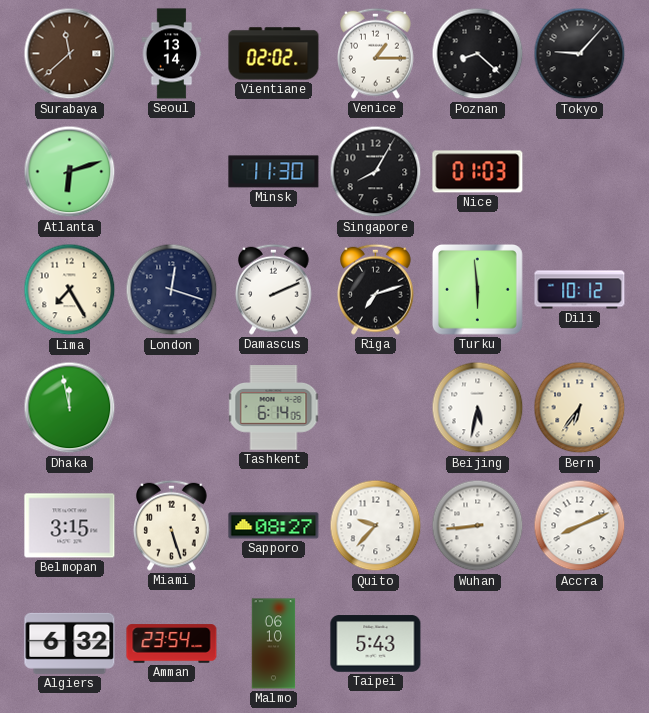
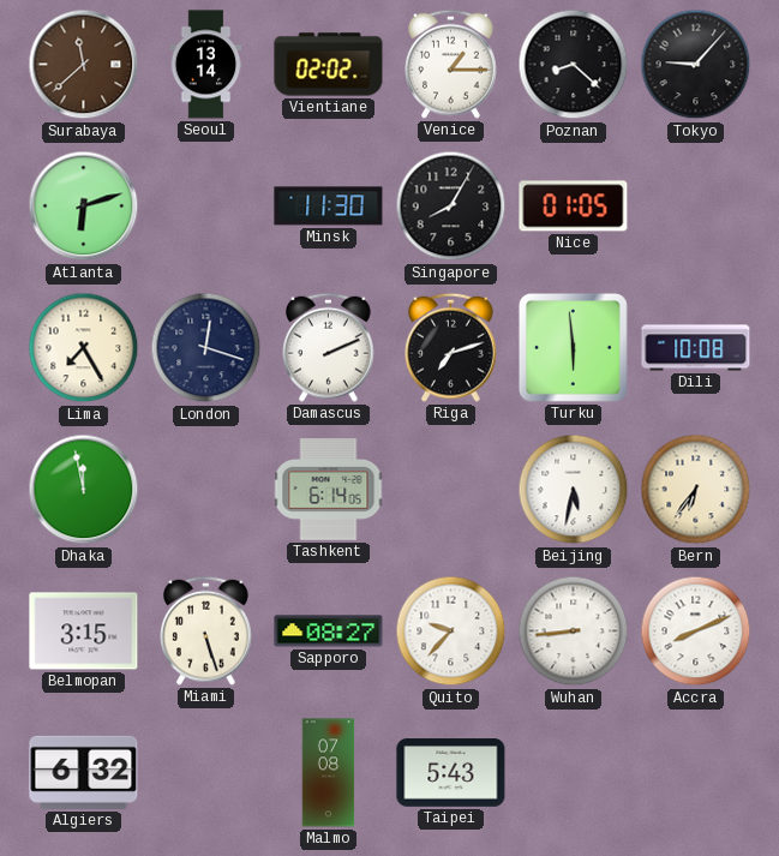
Nice: 01:03 -> 01:05
Dili: 10:12 -> 10:08
Amman: 23:54 -> none
Malmo: 06:10 -> 07:08
